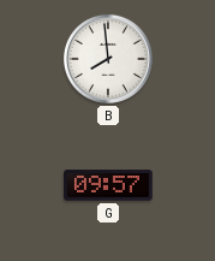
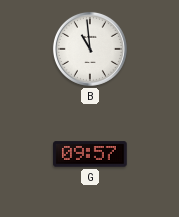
B: 7:59 -> 10:59
